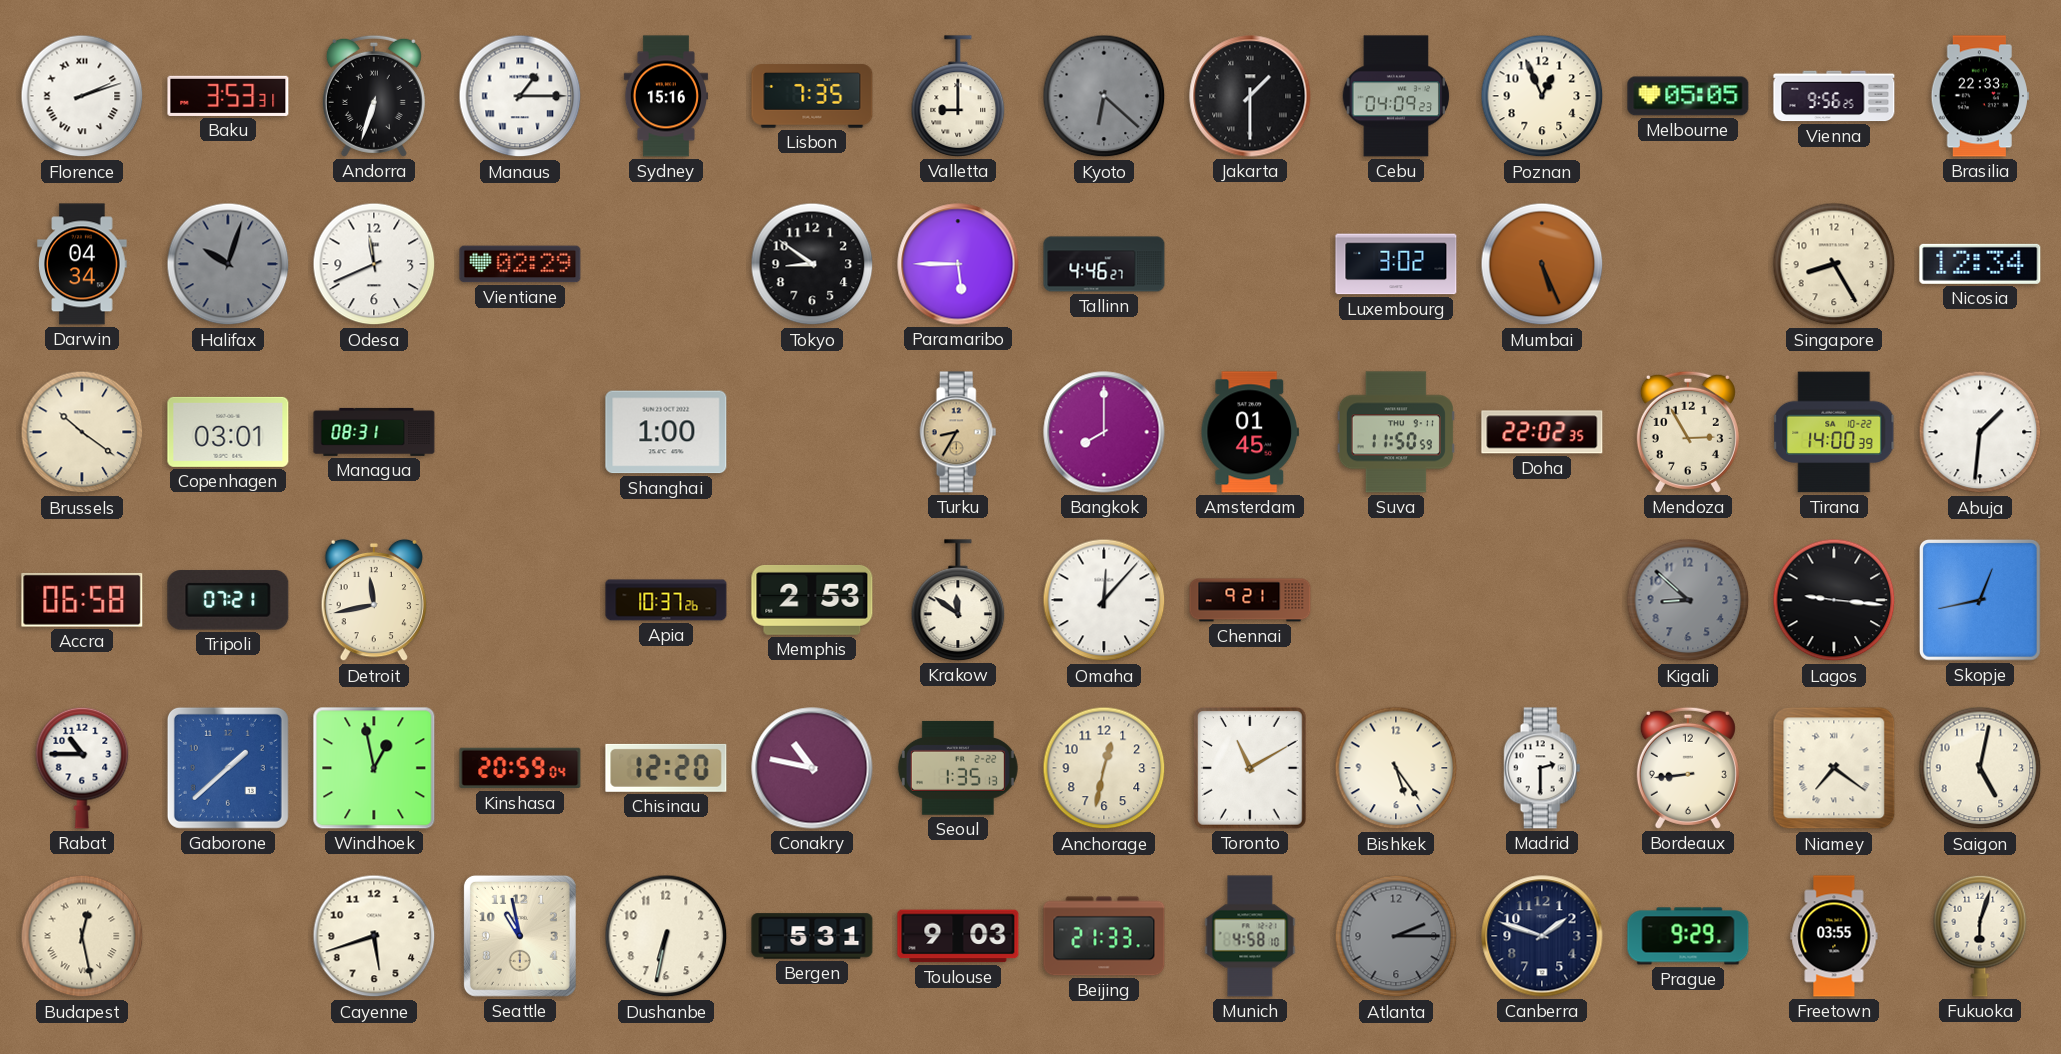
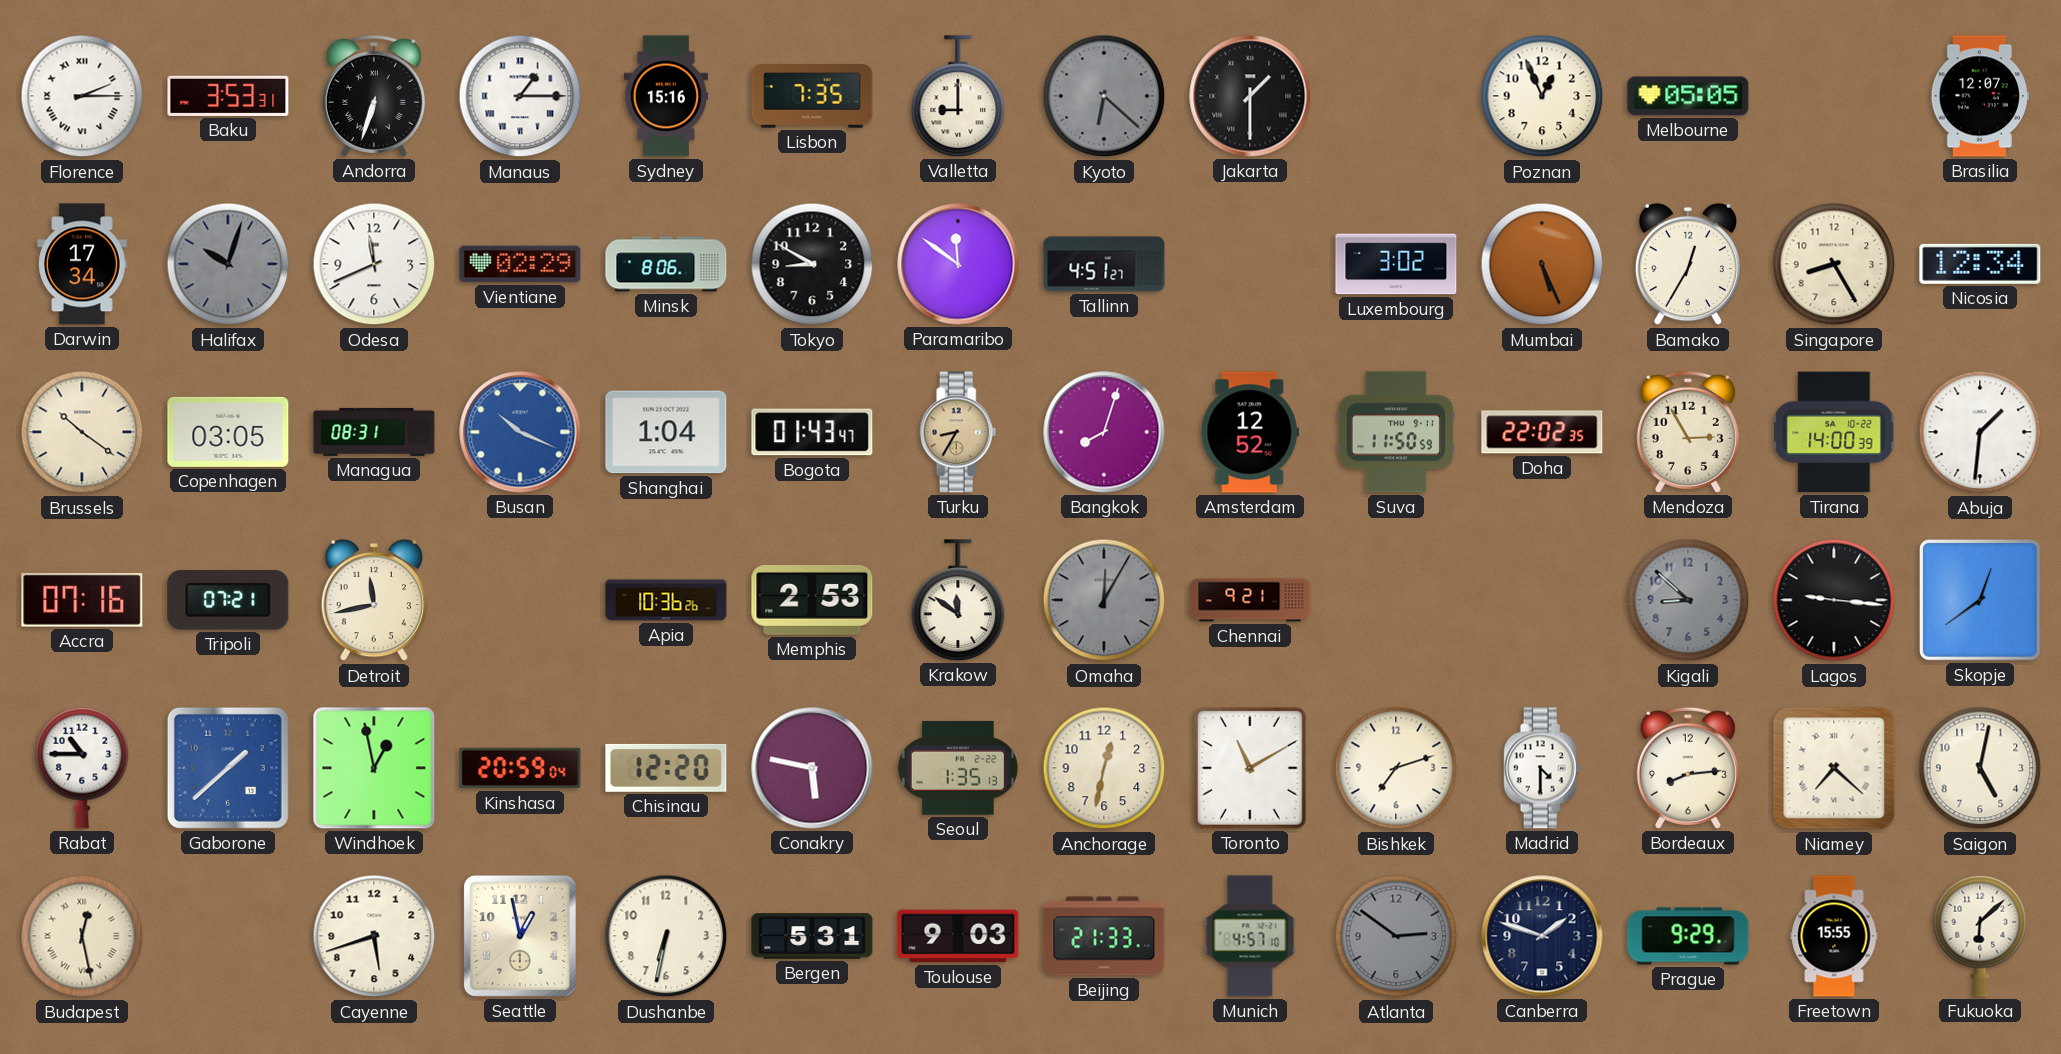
Florence: 2:12 -> 2:15
Cebu: 04:09 -> none
Vienna: 9:56 -> none
Brasilia: 22:33 -> 12:07
Darwin: 04:34 -> 17:34
Minsk: none -> 8:06
Tokyo: 8:51 -> 8:50
Paramaribo: 5:45 -> 11:51
Tallinn: 4:46 -> 4:51
Bamako: none -> 12:35
Copenhagen: 03:01 -> 03:05
Busan: none -> 10:19
Shanghai: 1:00 -> 1:04
Bogota: none -> 01:43
Bangkok: 8:00 -> 8:03
Amsterdam: 01:45 -> 12:52
Accra: 06:58 -> 07:16
Apia: 10:37 -> 10:36
Omaha: 12:07 -> 12:05
Omaha dial: white -> grey
Skopje: 12:43 -> 12:39
Conakry: 10:47 -> 5:47
Bishkek: 5:24 -> 7:12
Madrid: 2:30 -> 4:30
Bordeaux: 8:44 -> 8:14
Niamey: 7:21 -> 7:22
Seattle: 10:58 -> 12:58
Munich: 4:58 -> 4:57
Atlanta: 2:15 -> 2:51
Freetown: 03:55 -> 15:55
Fukuoka: 6:03 -> 6:08
